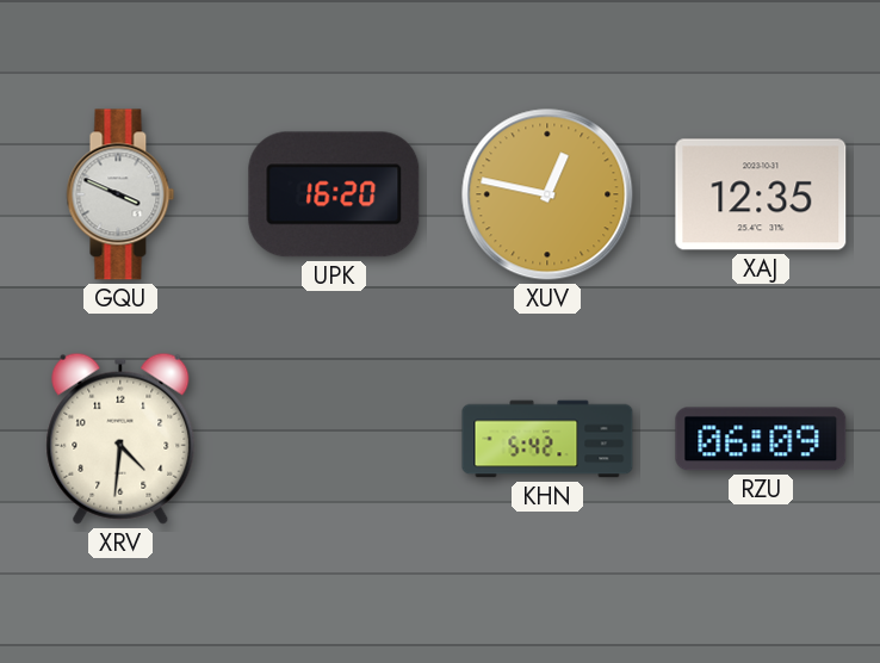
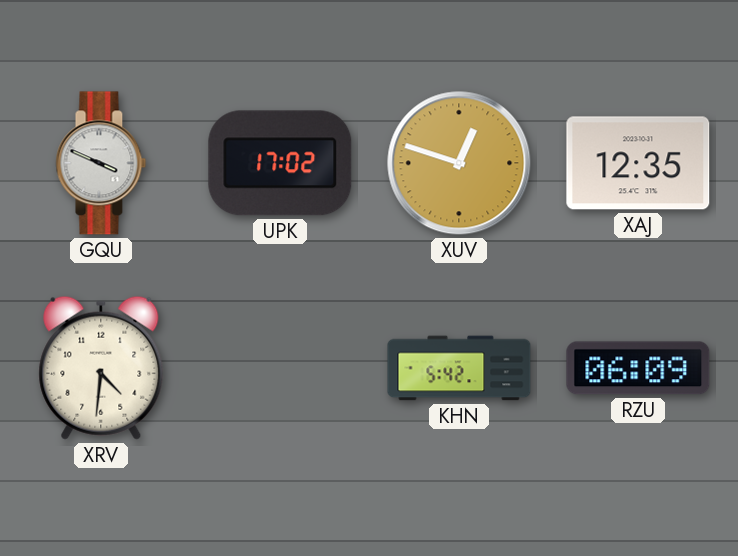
UPK: 16:20 -> 17:02
XUV: 12:47 -> 12:48
